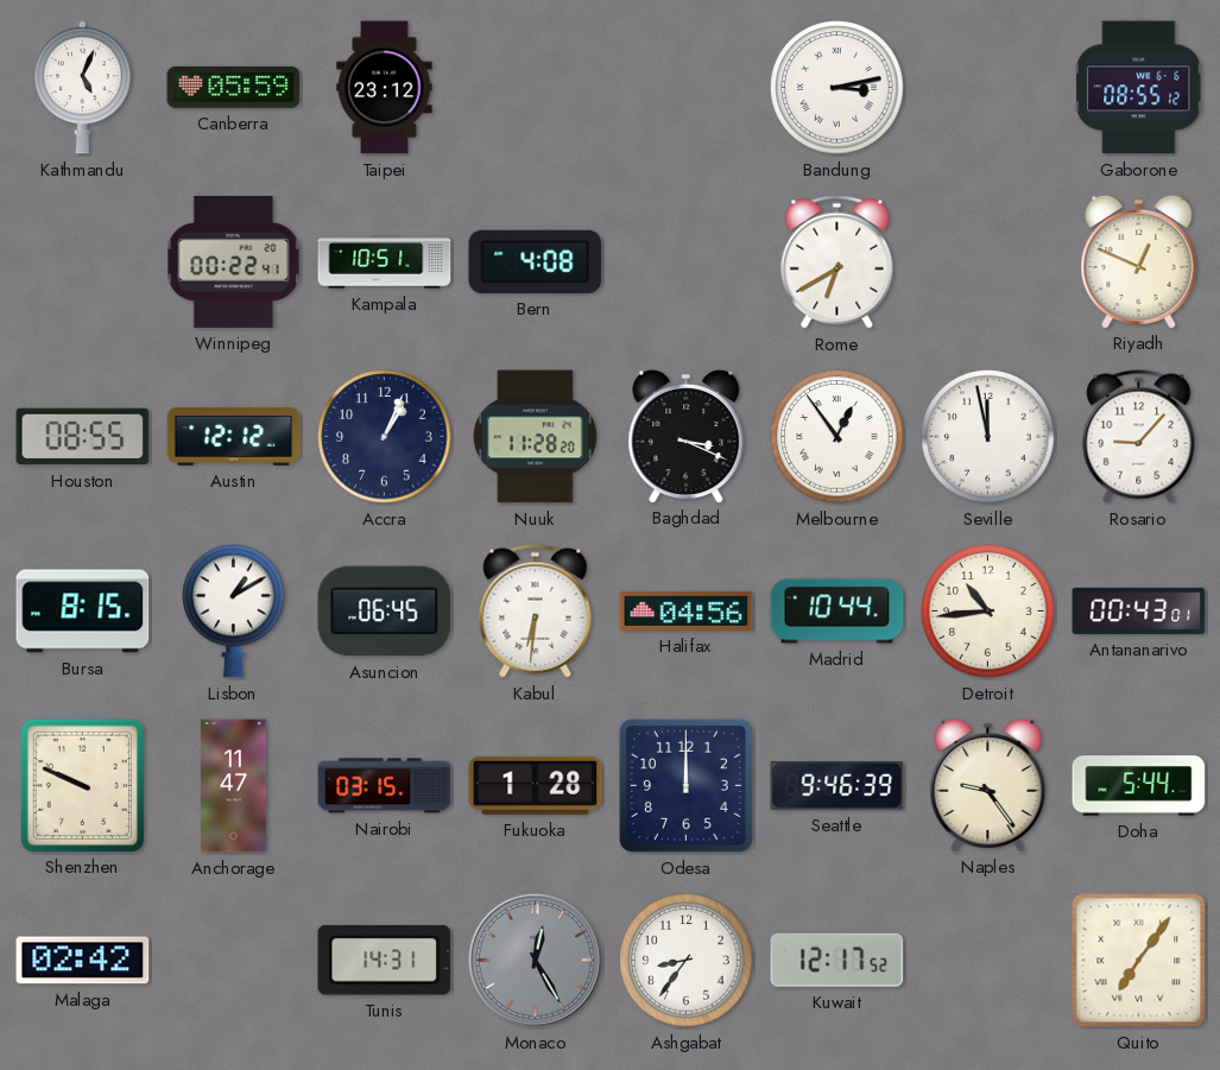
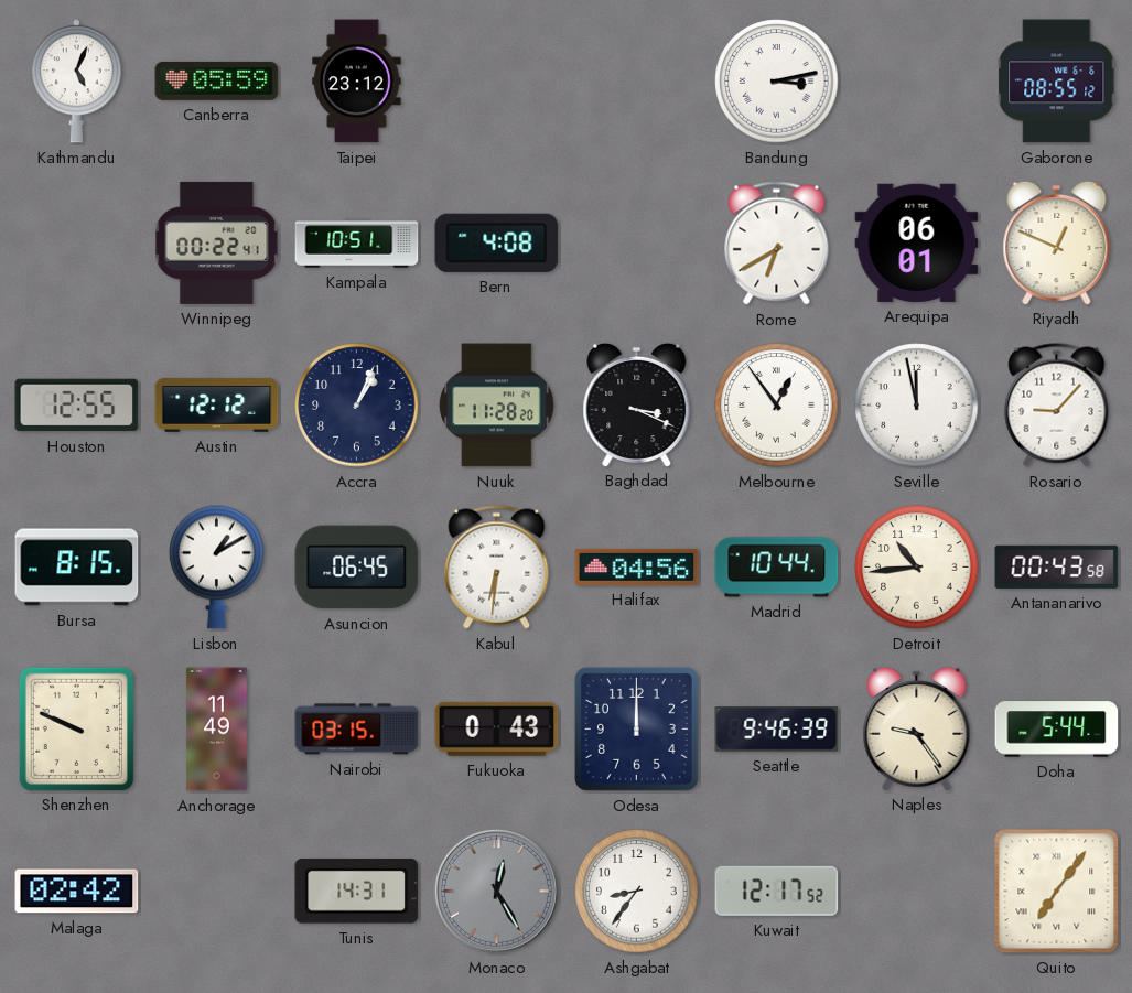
Arequipa: none -> 06:01
Houston: 08:55 -> 12:55
Antananarivo: 00:43:01 -> 00:43:58
Anchorage: 11:47 -> 11:49
Fukuoka: 1:28 -> 0:43
